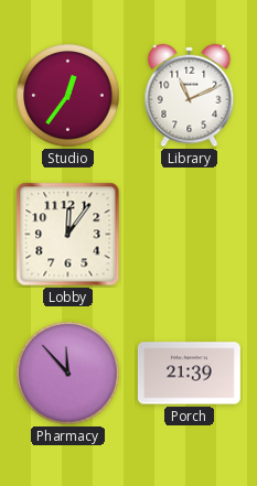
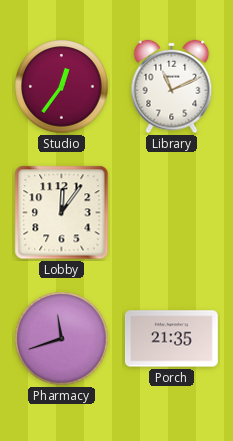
Pharmacy: 11:53 -> 11:42
Porch: 21:39 -> 21:35
